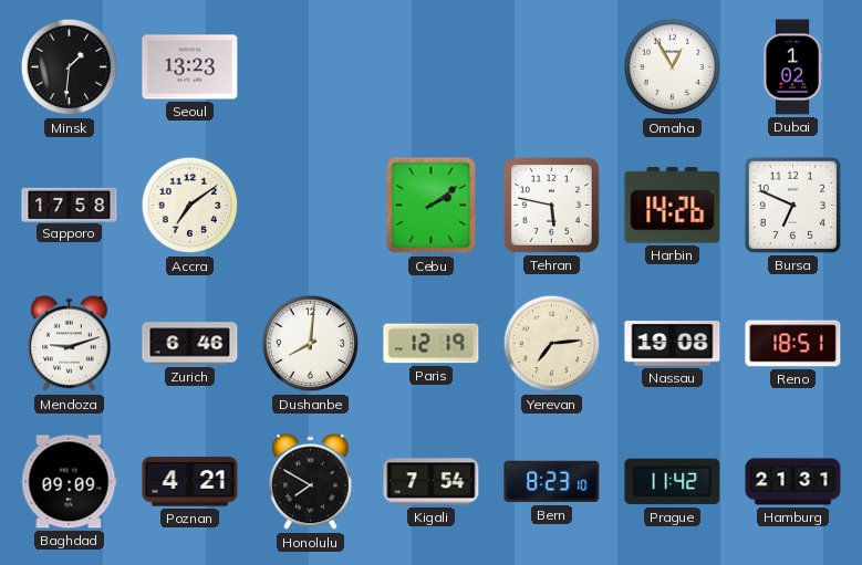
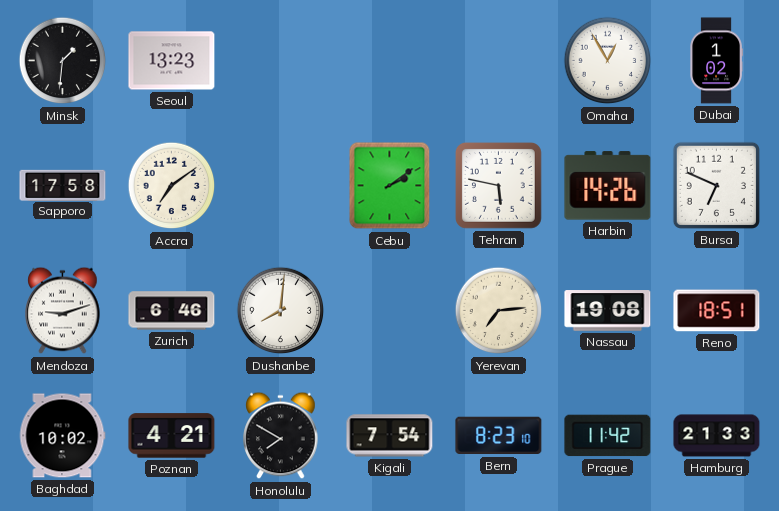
Paris: 12:19 -> none
Baghdad: 09:09 -> 10:02
Hamburg: 21:31 -> 21:33
